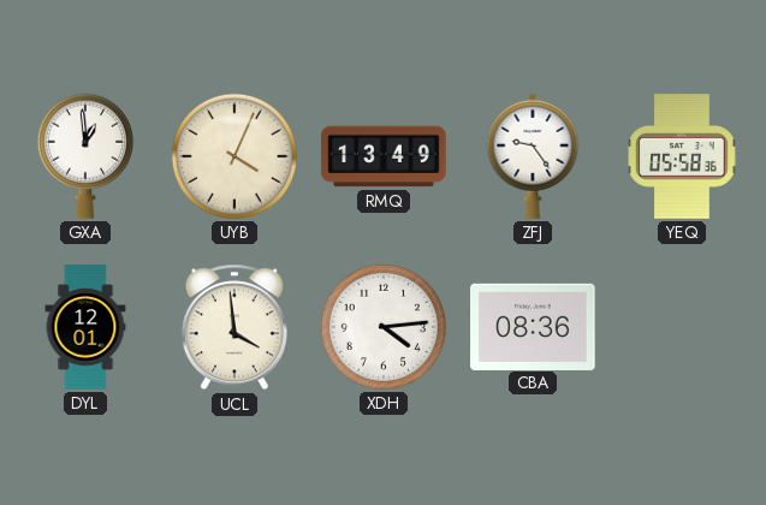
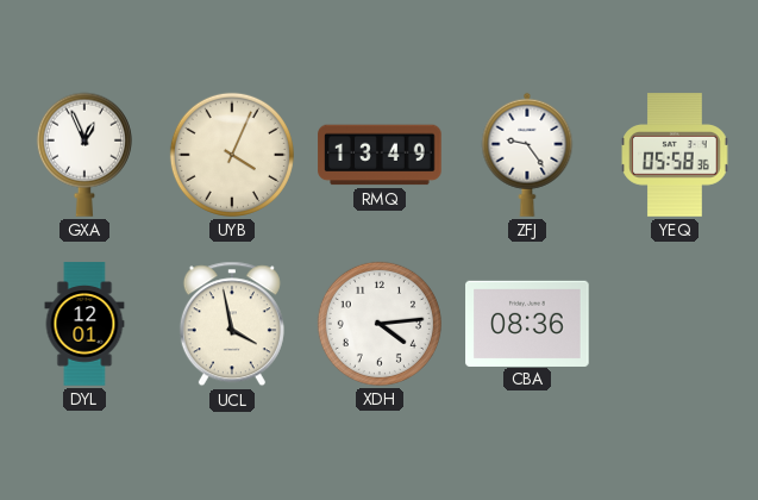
GXA: 12:59 -> 12:56
UCL: 3:59 -> 3:58
